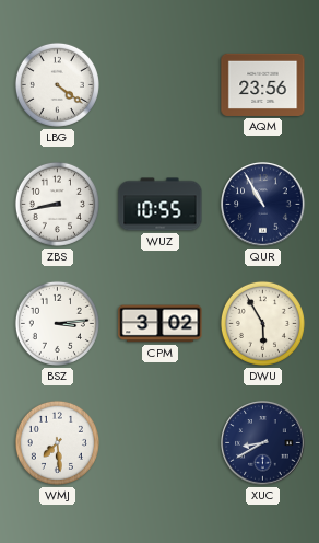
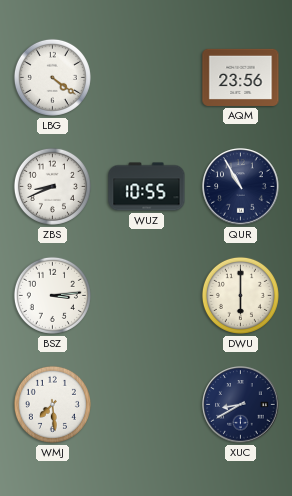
ZBS: 8:43 -> 8:41
CPM: 3:02 -> none
DWU: 5:55 -> 6:00
